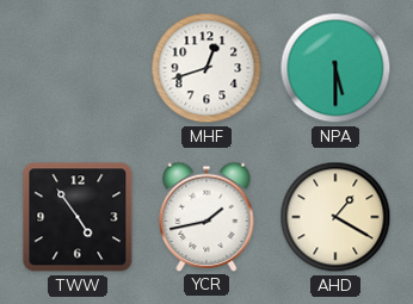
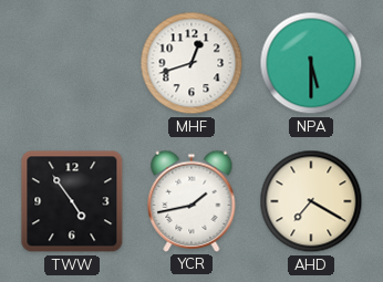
AHD: 1:20 -> 7:20
